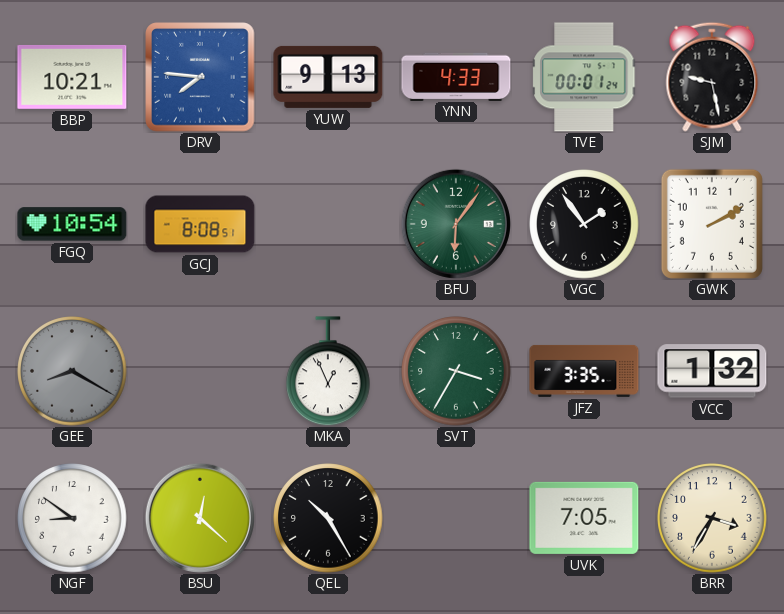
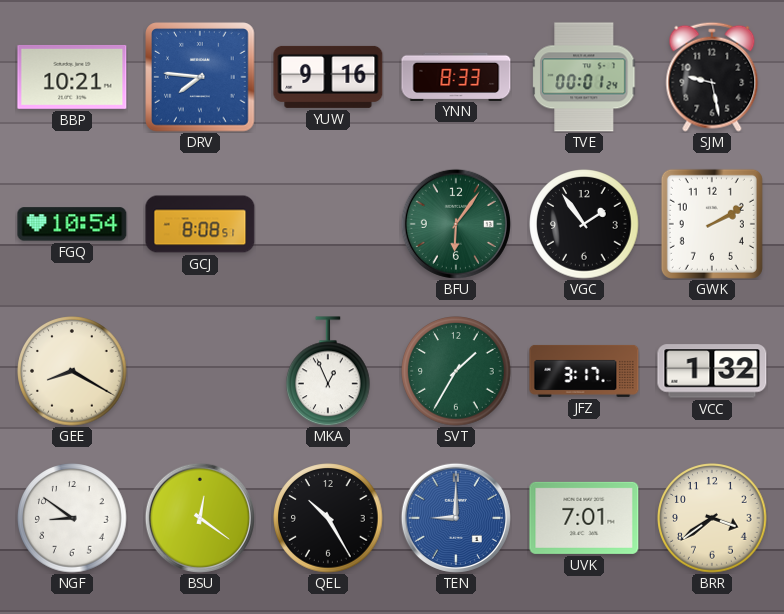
YUW: 9:13 -> 9:16
YNN: 4:33 -> 8:33
GEE dial: grey -> cream
SVT: 3:35 -> 1:35
JFZ: 3:35 -> 3:17
BSU: 12:22 -> 12:21
TEN: none -> 9:00
UVK: 7:05 -> 7:01
BRR: 3:35 -> 3:39
